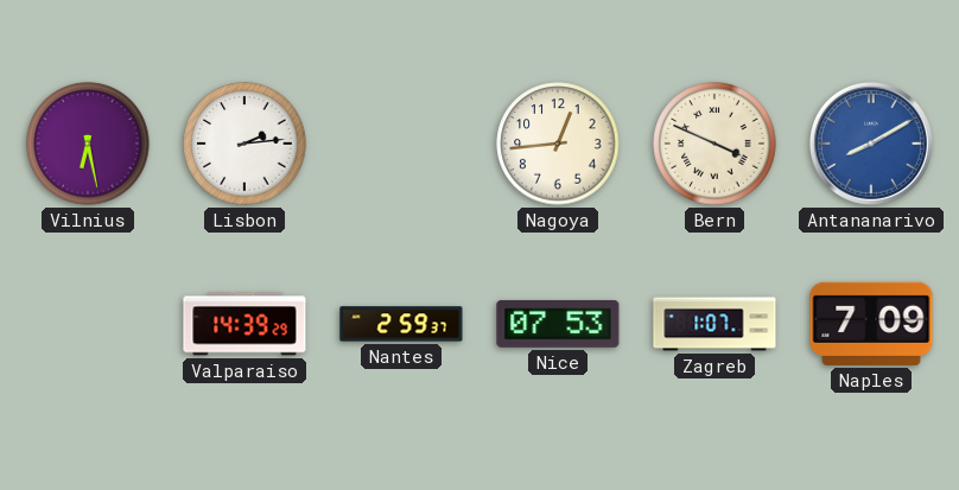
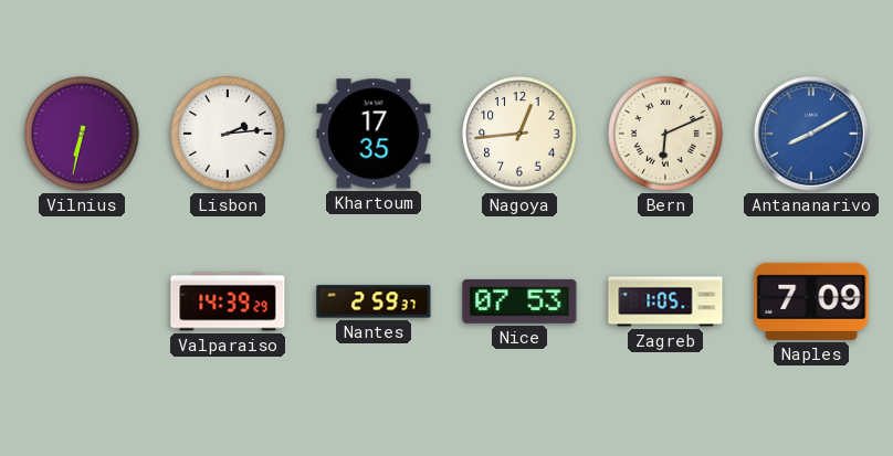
Vilnius: 6:28 -> 6:32
Khartoum: none -> 17:35
Bern: 3:49 -> 6:11
Zagreb: 1:07 -> 1:05
